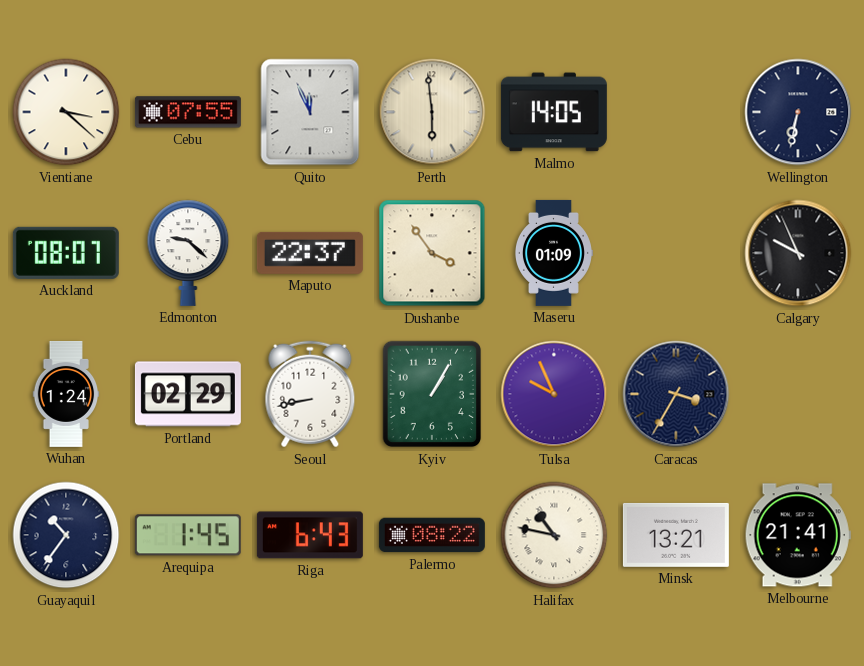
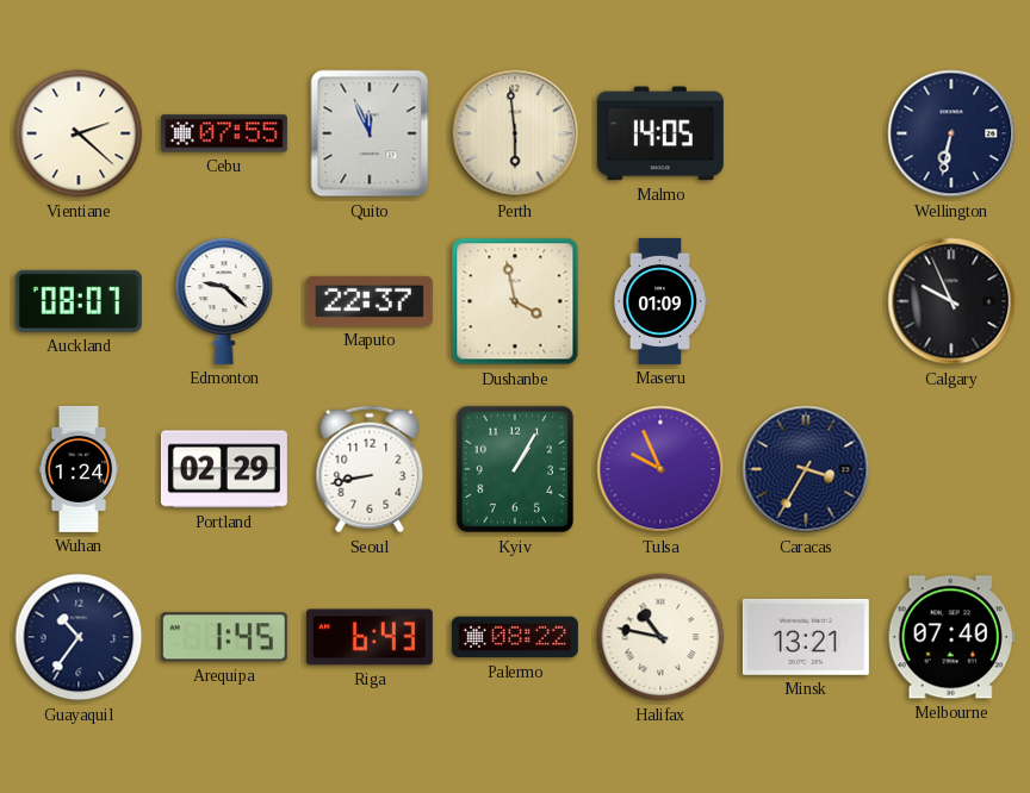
Vientiane: 3:22 -> 2:22
Dushanbe: 3:54 -> 3:58
Melbourne: 21:41 -> 07:40
